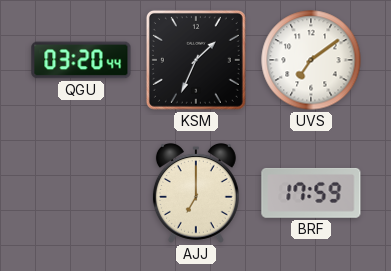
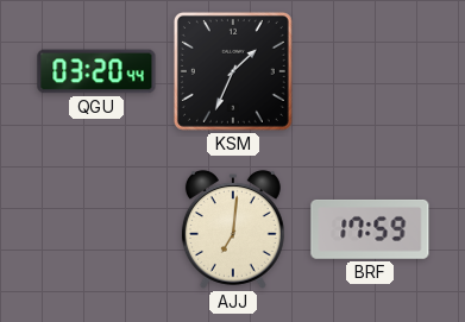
UVS: 7:09 -> none
AJJ: 7:00 -> 7:01
